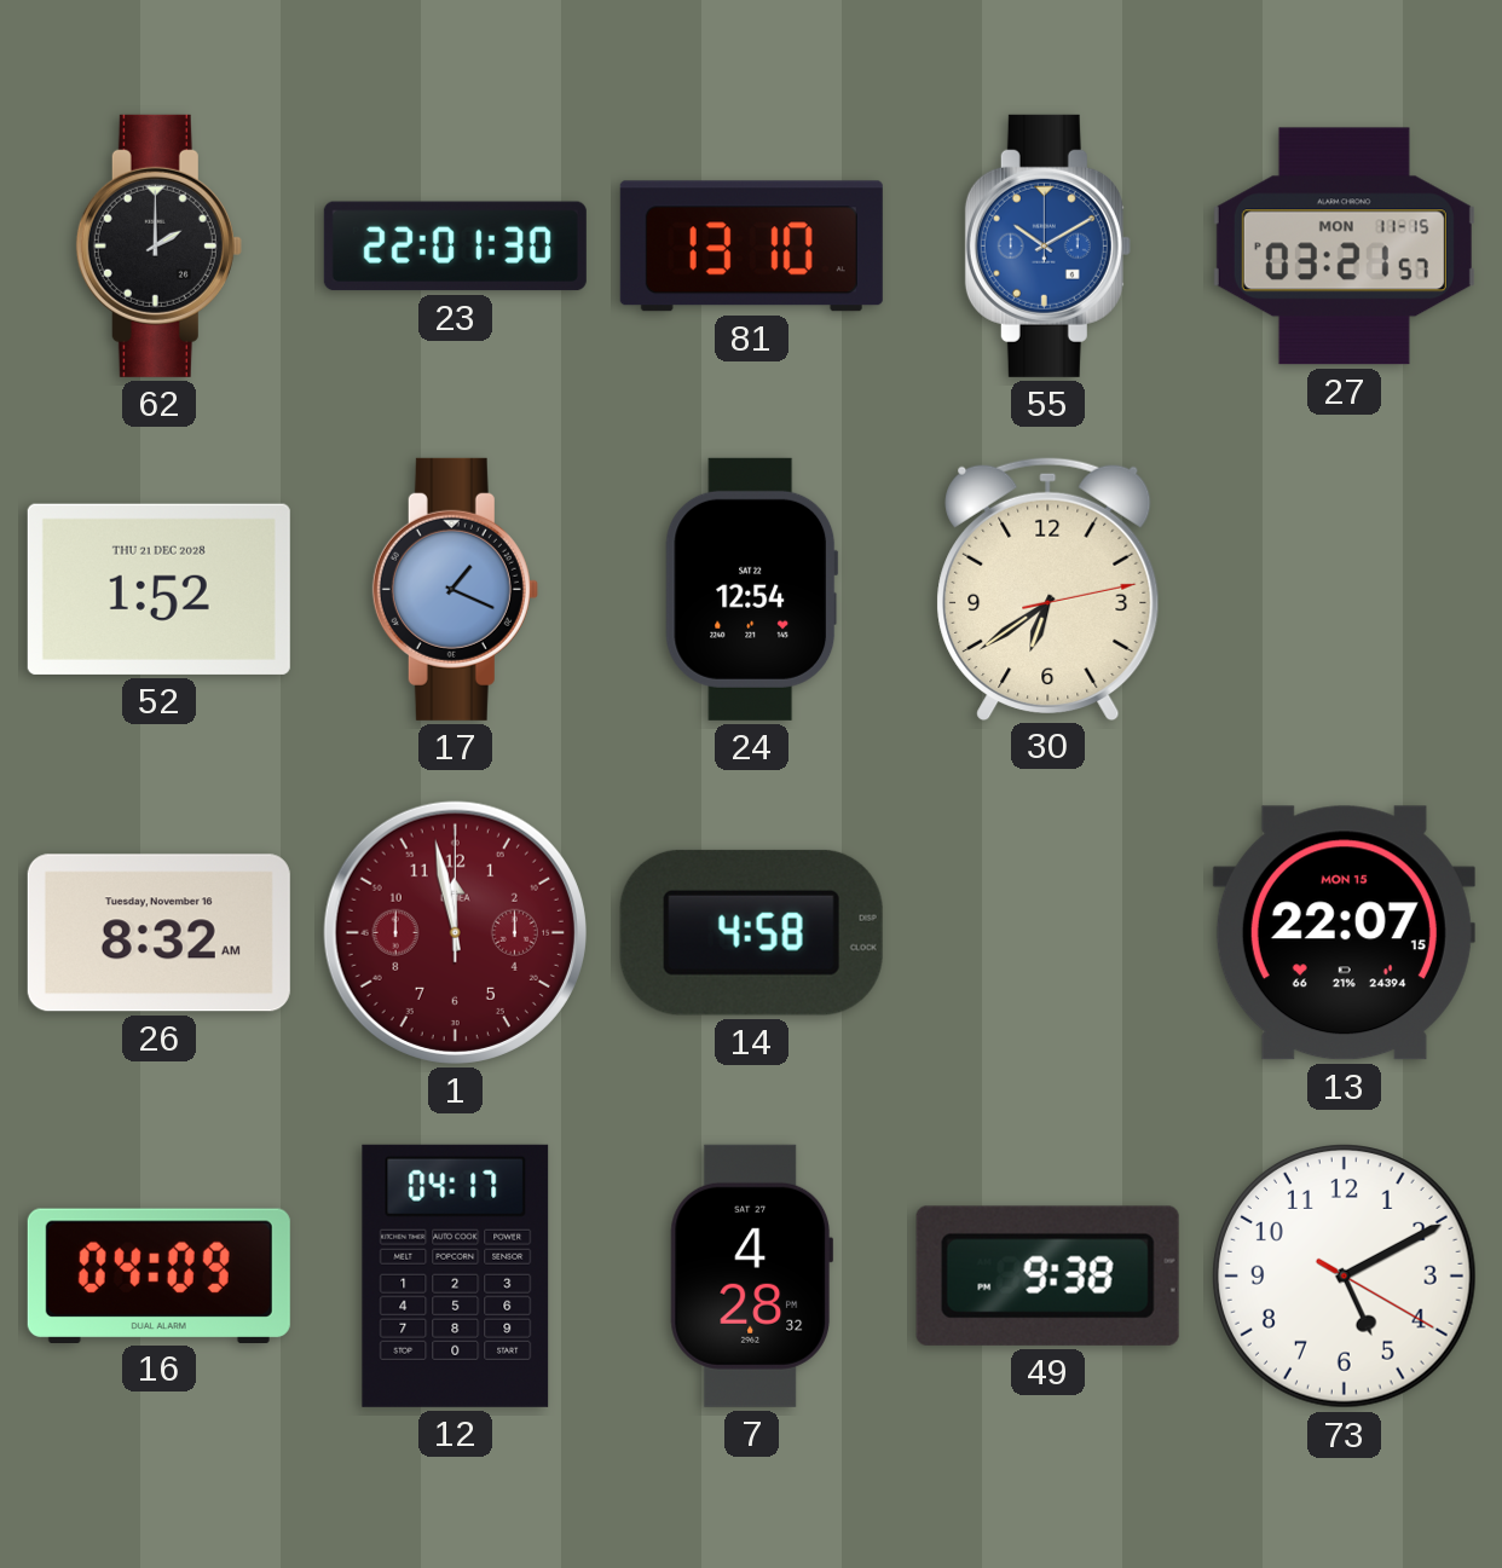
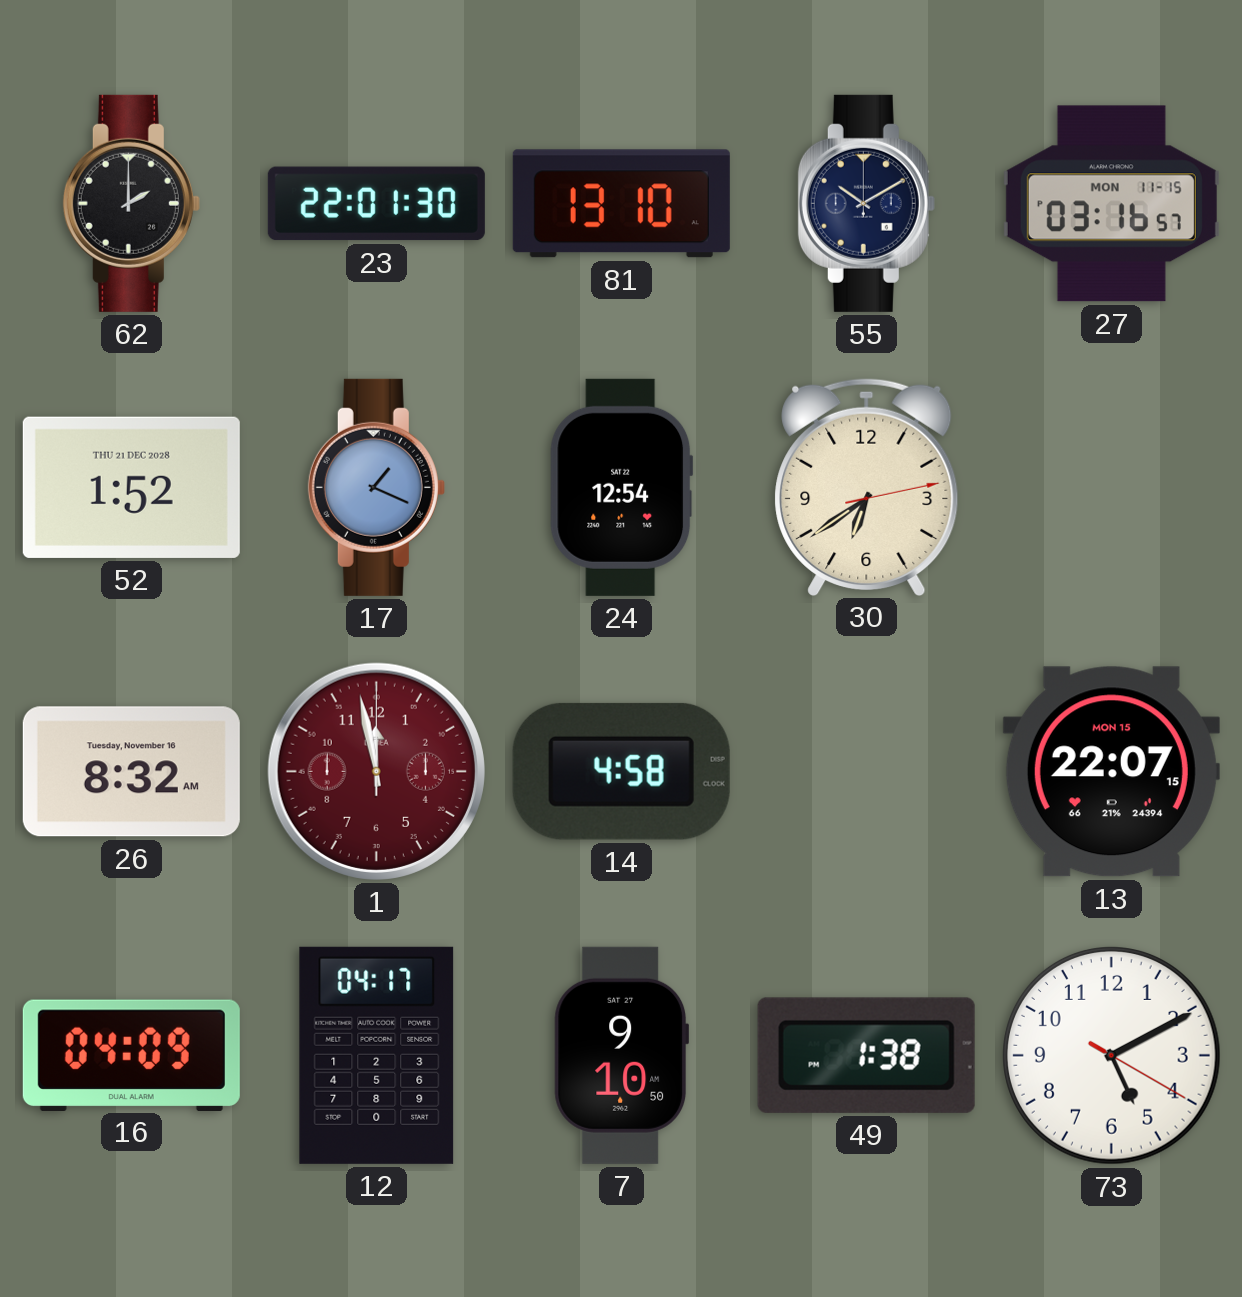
55 dial: blue -> navy
27: 03:21 -> 03:16
7: 4:28 -> 9:10
49: 9:38 -> 1:38
